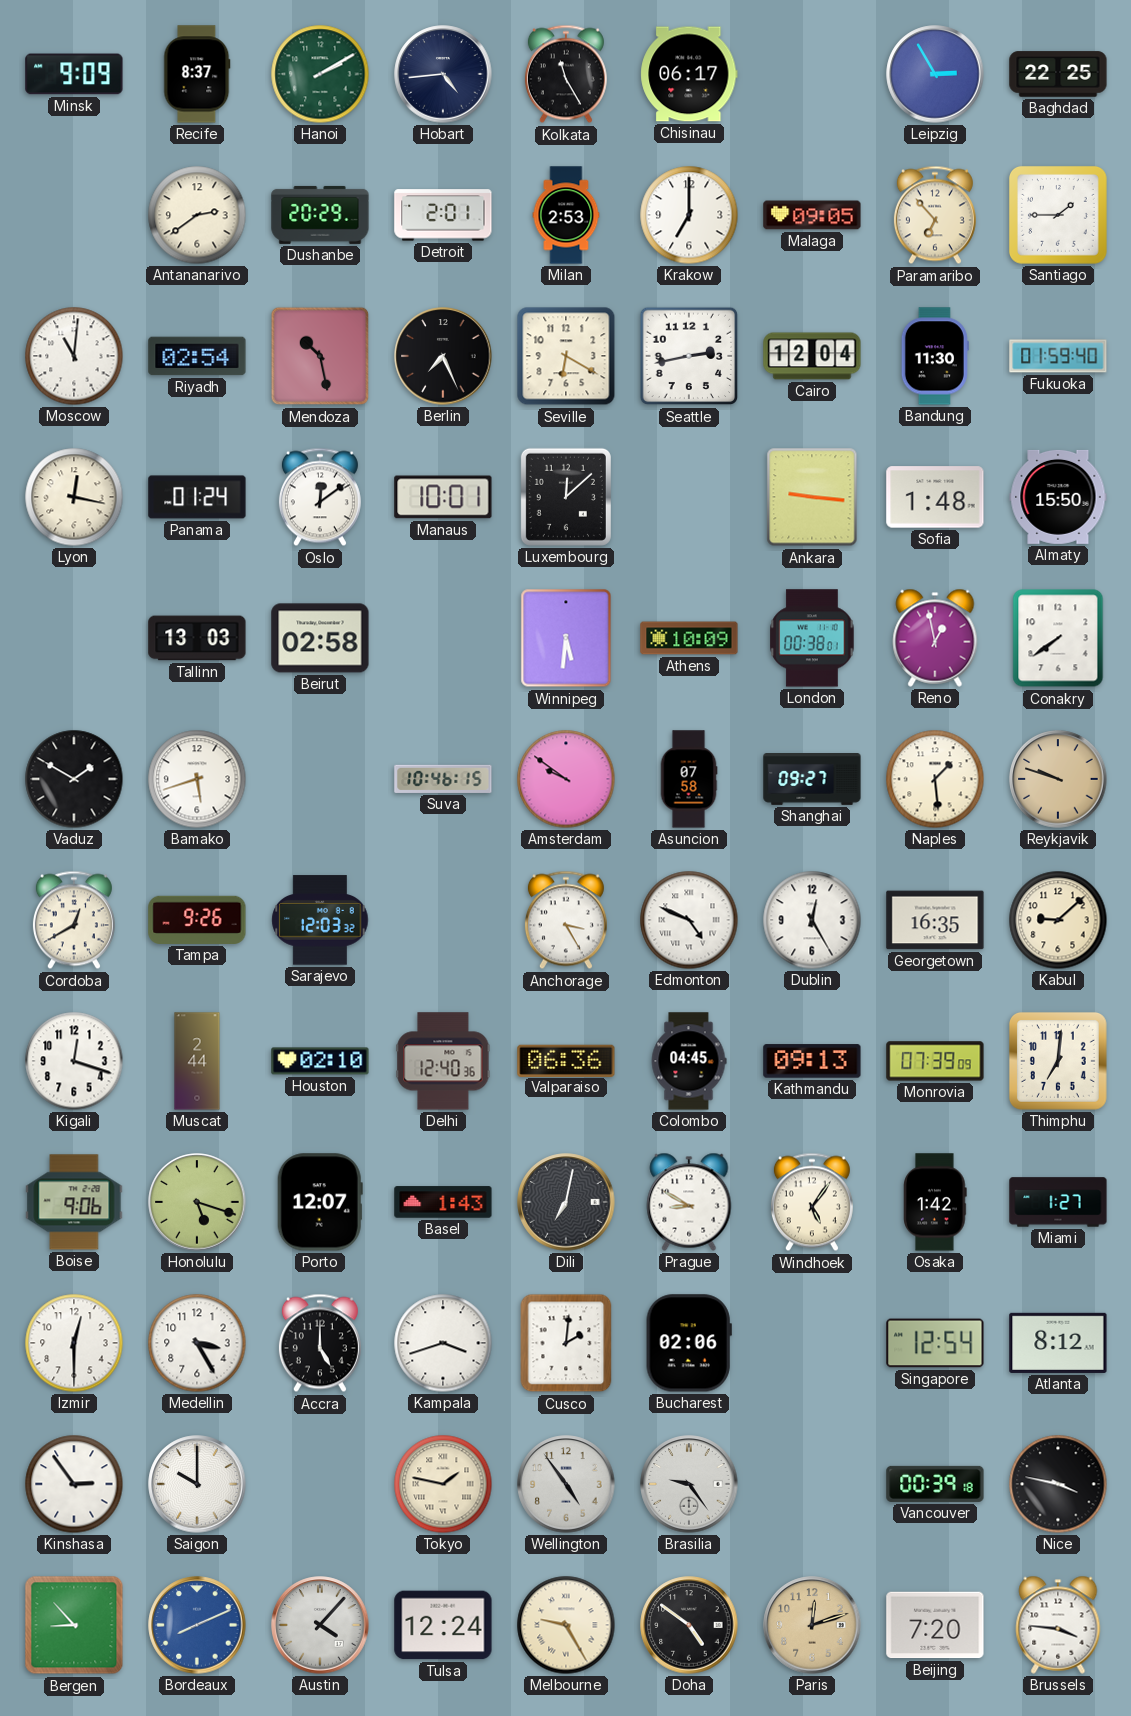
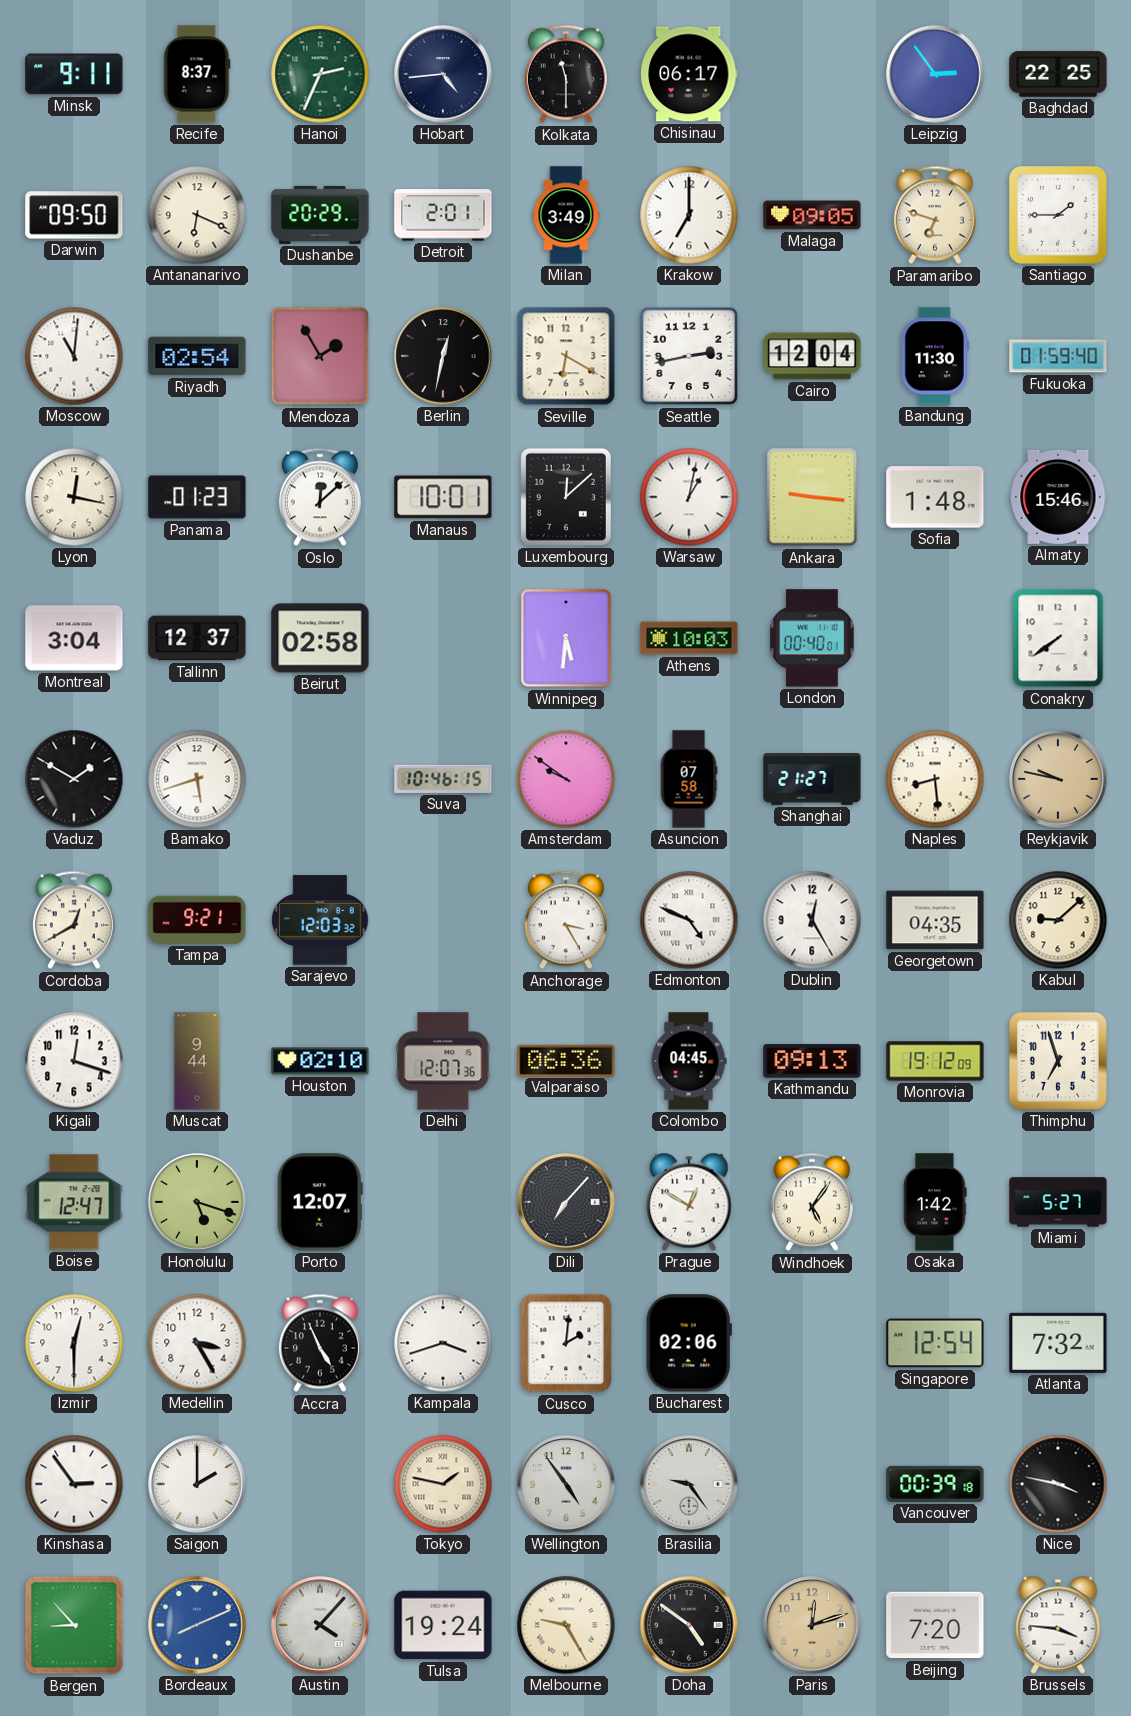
Minsk: 9:09 -> 9:11
Hanoi: 2:10 -> 2:34
Kolkata: 11:25 -> 11:30
Leipzig: 2:55 -> 2:54
Darwin: none -> 09:50
Antananarivo: 2:39 -> 6:19
Milan: 2:53 -> 3:49
Paramaribo: 6:53 -> 6:48
Mendoza: 10:28 -> 1:55
Berlin: 7:26 -> 12:32
Panama: 01:24 -> 01:23
Oslo: 12:09 -> 12:08
Warsaw: none -> 1:02
Almaty: 15:50 -> 15:46
Montreal: none -> 3:04
Tallinn: 13:03 -> 12:37
Athens: 10:09 -> 10:03
London: 00:38 -> 00:40
Reno: 12:58 -> none
Shanghai: 09:27 -> 21:27
Naples: 1:29 -> 8:29
Reykjavik: 9:48 -> 9:47
Tampa: 9:26 -> 9:21
Georgetown: 16:35 -> 04:35
Muscat: 2:44 -> 9:44
Delhi: 12:40 -> 12:07
Monrovia: 07:39 -> 19:12
Thimphu: 7:01 -> 6:57
Boise: 9:06 -> 12:47
Basel: 1:43 -> none
Dili: 7:02 -> 7:07
Prague: 8:50 -> 12:50
Miami: 1:27 -> 5:27
Accra: 5:00 -> 4:56
Atlanta: 8:12 -> 7:32
Saigon: 10:00 -> 2:00
Tulsa: 12:24 -> 19:24
